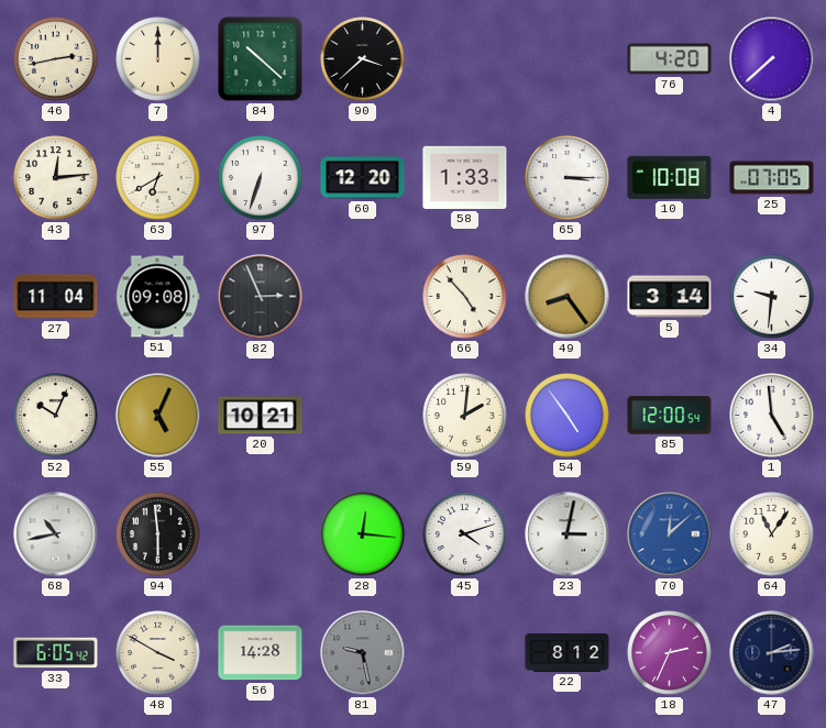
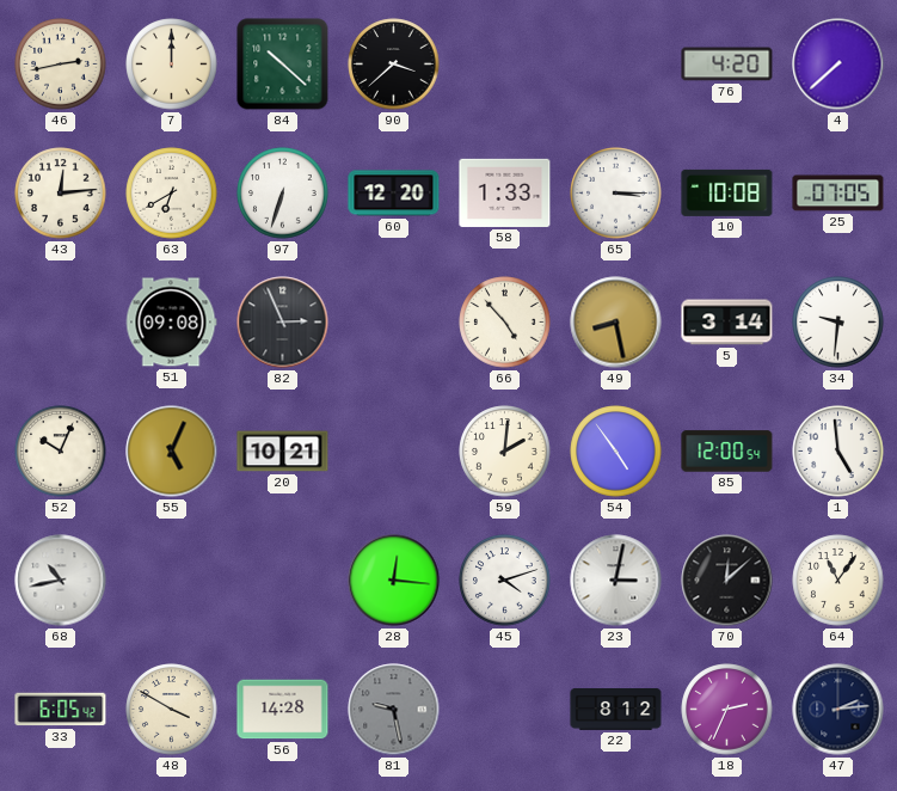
27: 11:04 -> none
49: 8:24 -> 8:28
94: 5:59 -> none
70 dial: blue -> black
